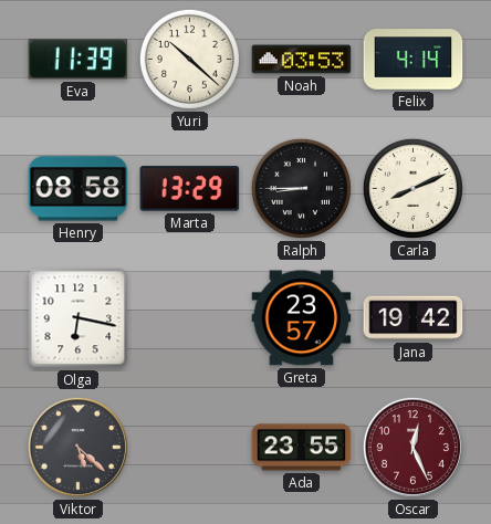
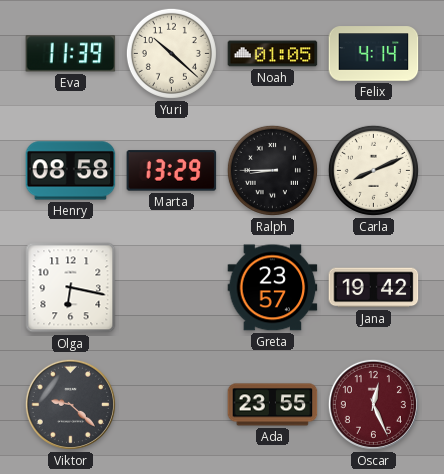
Noah: 03:53 -> 01:05
Viktor: 5:22 -> 9:22
